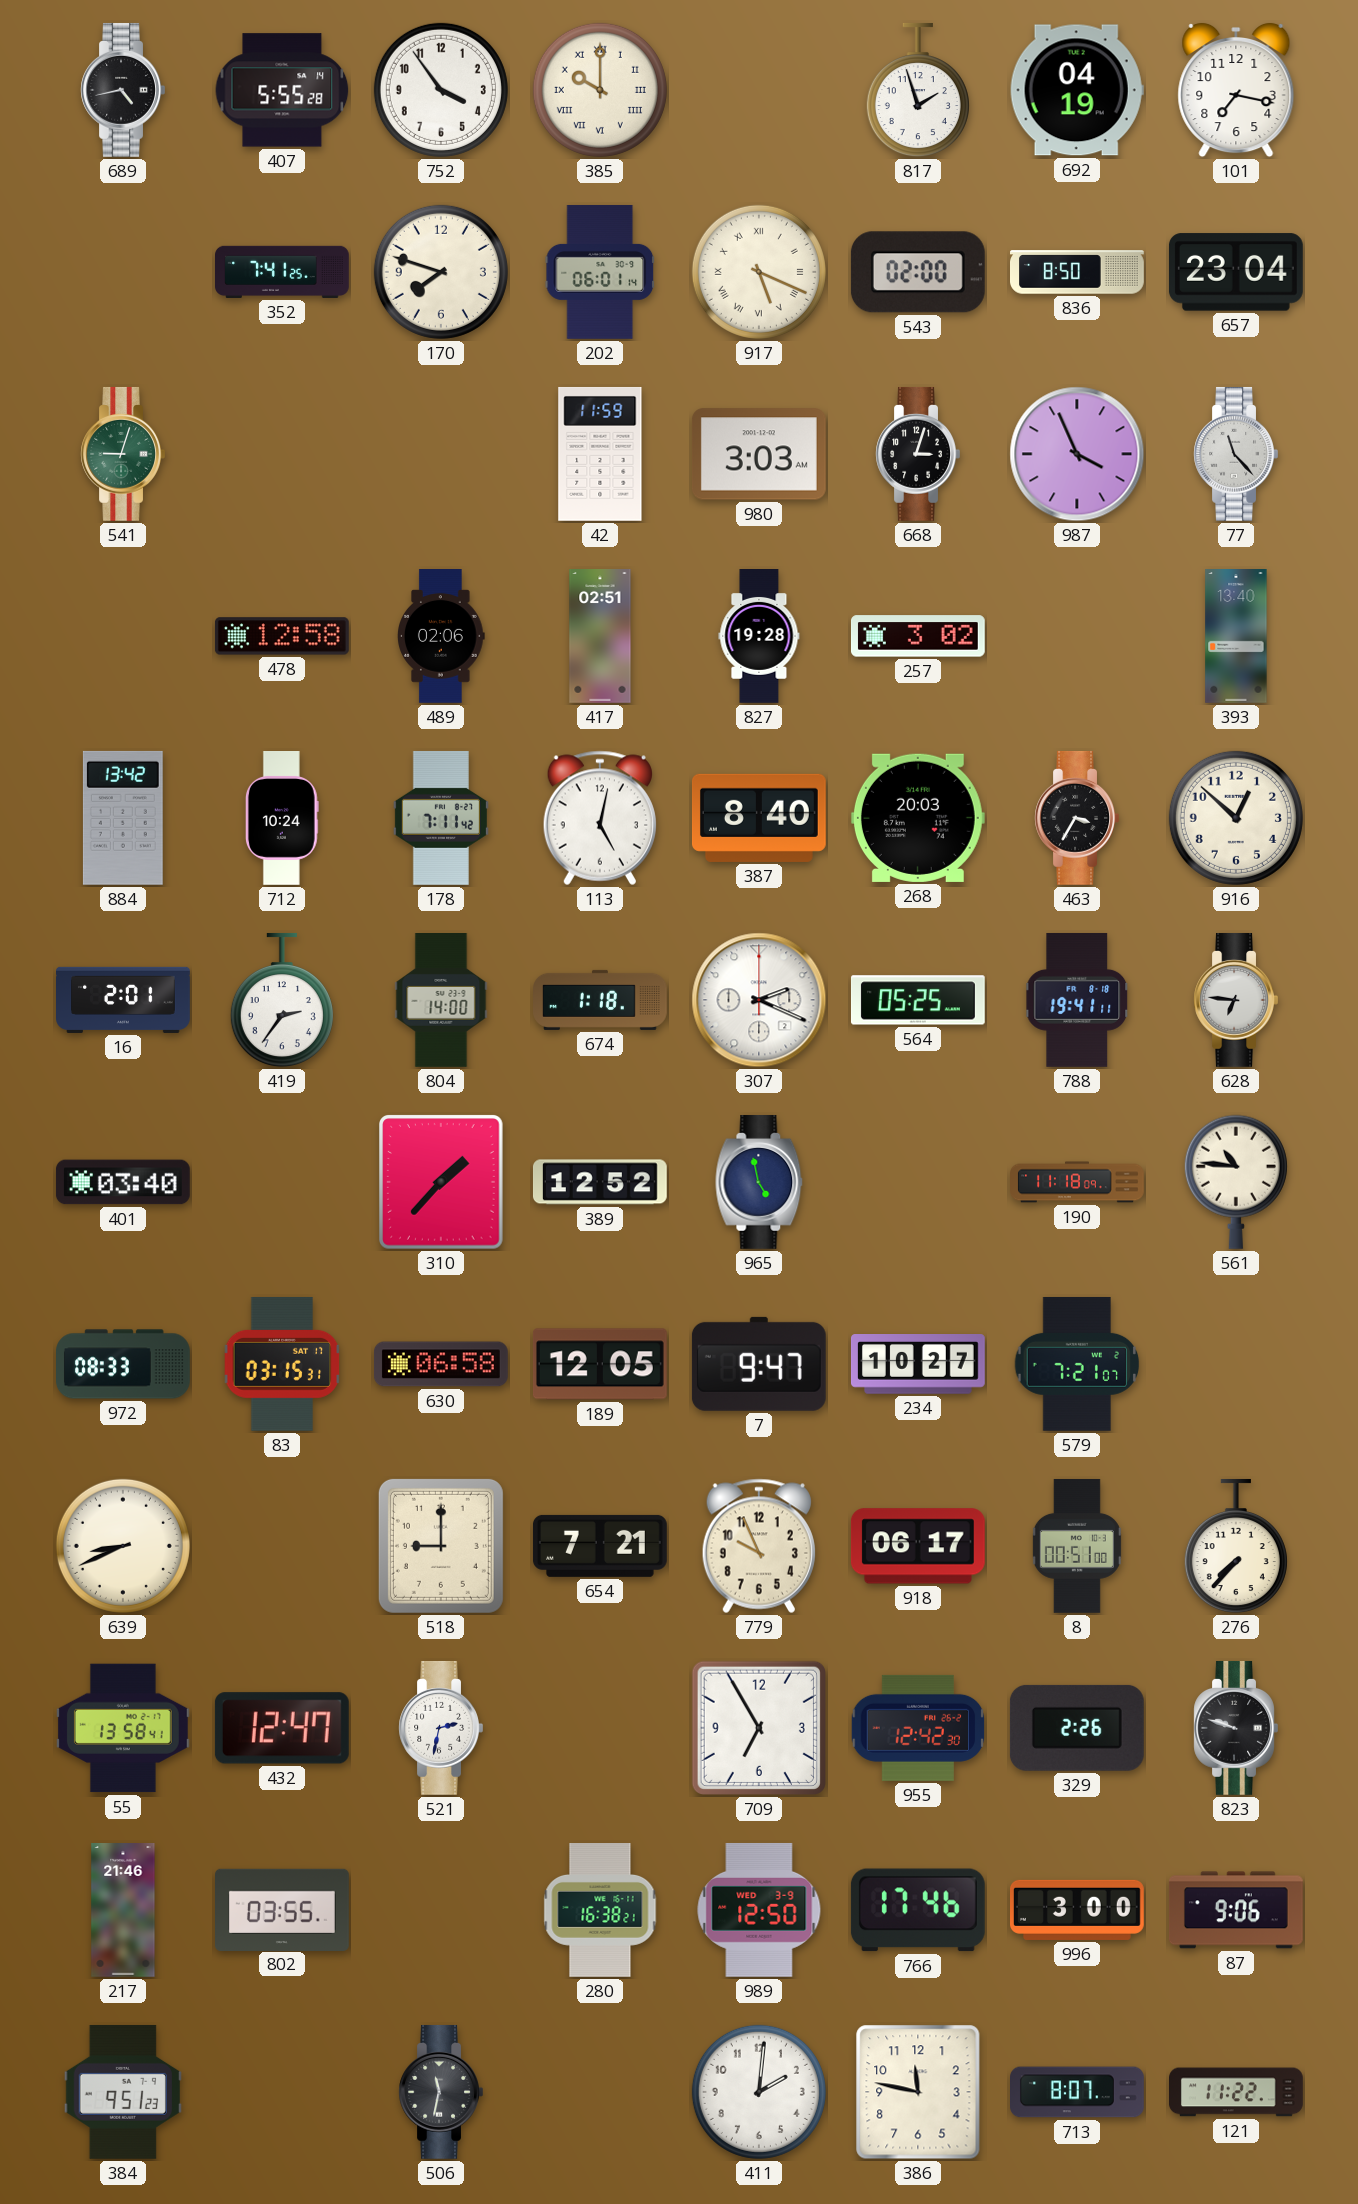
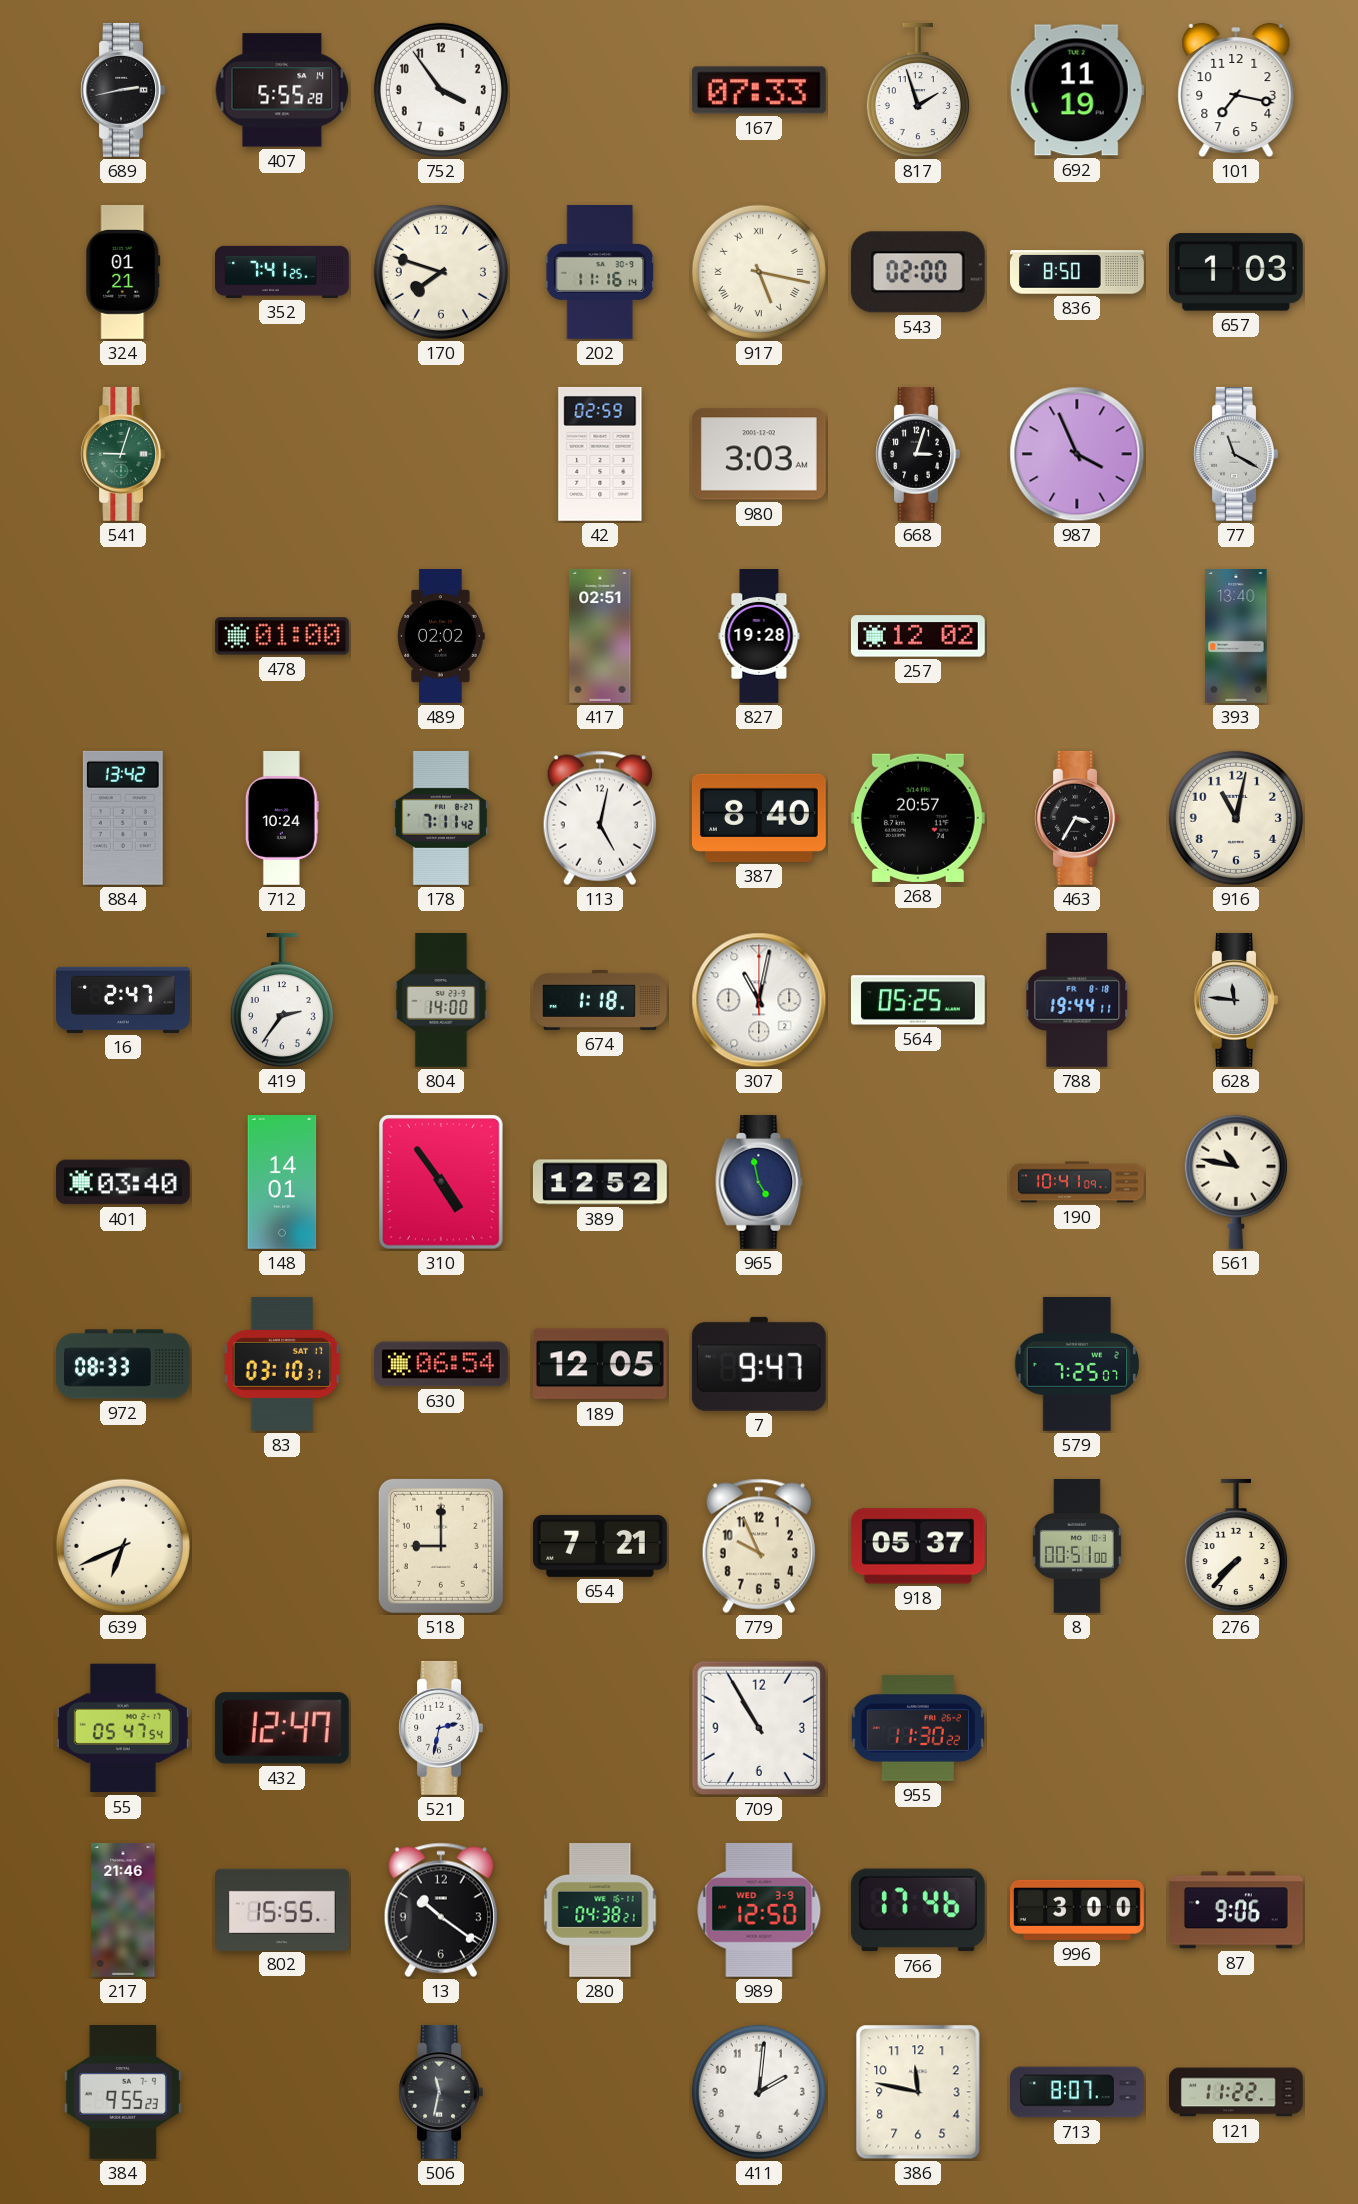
689: 4:43 -> 2:43
385: 10:00 -> none
167: none -> 07:33
692: 04:19 -> 11:19
324: none -> 01:21
202: 06:01 -> 11:16
917: 5:19 -> 5:17
657: 23:04 -> 1:03
42: 11:59 -> 02:59
77: 11:23 -> 11:20
478: 12:58 -> 01:00
489: 02:06 -> 02:02
257: 3:02 -> 12:02
268: 20:03 -> 20:57
916: 12:52 -> 11:02
16: 2:01 -> 2:47
307: 2:19 -> 11:02
788: 19:41 -> 19:44
628: 6:46 -> 11:46
148: none -> 14:01
310: 1:37 -> 4:54
190: 11:18 -> 10:41
561: 10:46 -> 10:47
83: 03:15 -> 03:10
630: 06:58 -> 06:54
234: 10:27 -> none
579: 7:21 -> 7:25
639: 8:41 -> 6:41
918: 06:17 -> 05:37
55: 13:58 -> 05:47
709: 6:55 -> 10:55
955: 12:42 -> 11:30
329: 2:26 -> none
823: 9:48 -> none
802: 03:55 -> 15:55
13: none -> 10:21
280: 16:38 -> 04:38
384: 9:51 -> 9:55
